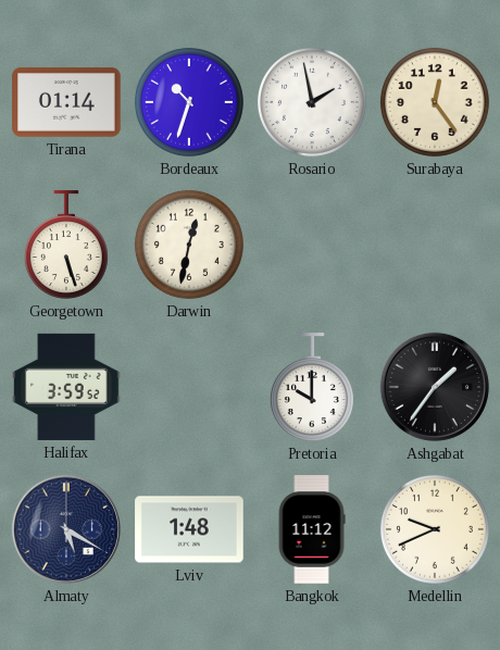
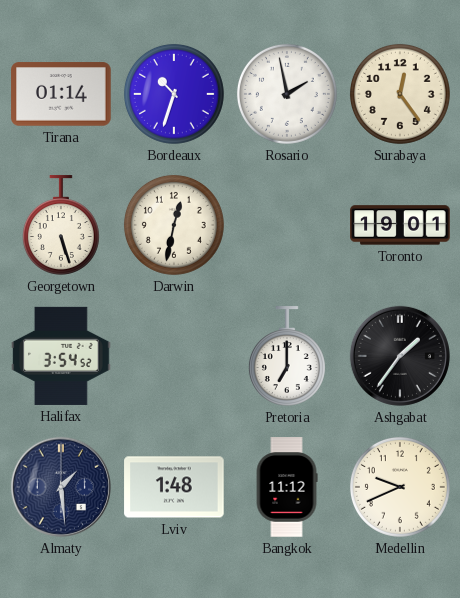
Toronto: none -> 19:01
Halifax: 3:59 -> 3:54
Pretoria: 10:00 -> 7:00
Almaty: 5:20 -> 1:29
